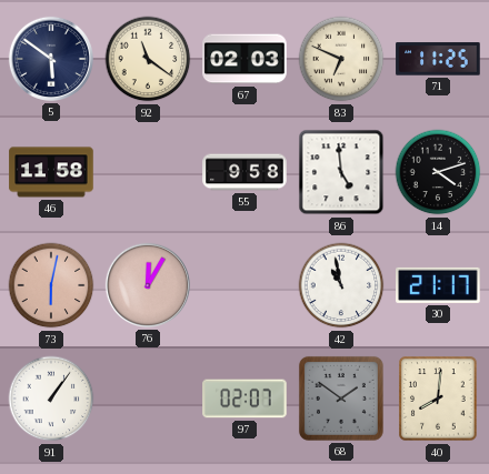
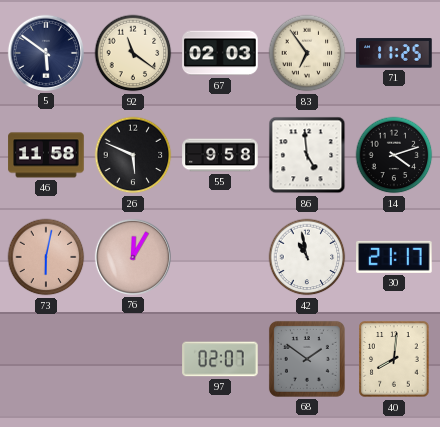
83: 6:49 -> 6:54
26: none -> 5:49
91: 1:06 -> none
